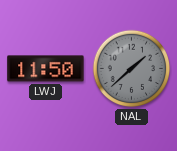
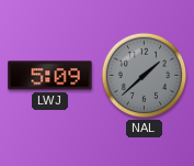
LWJ: 11:50 -> 5:09
